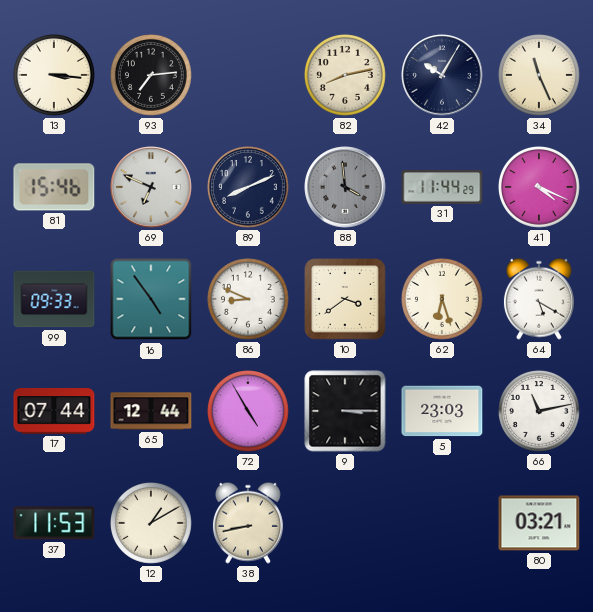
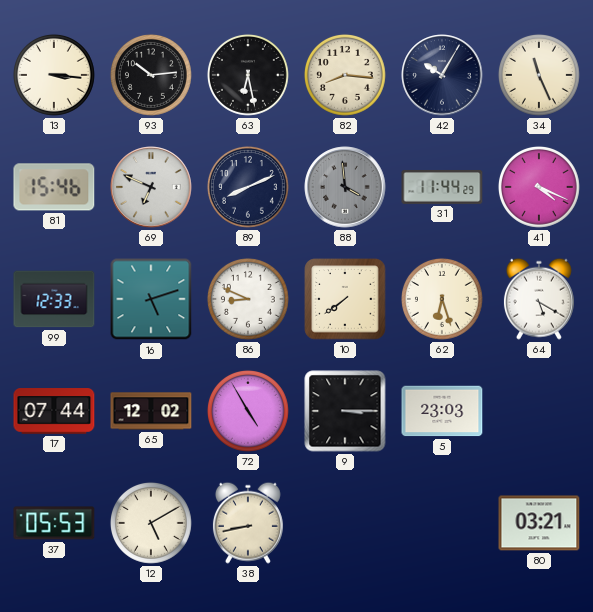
93: 7:14 -> 10:14
63: none -> 6:28
82: 8:13 -> 8:16
99: 09:33 -> 12:33
16: 4:54 -> 5:12
10: 3:39 -> 7:39
65: 12:44 -> 12:02
66: 11:13 -> none
37: 11:53 -> 05:53
12: 1:10 -> 5:10
